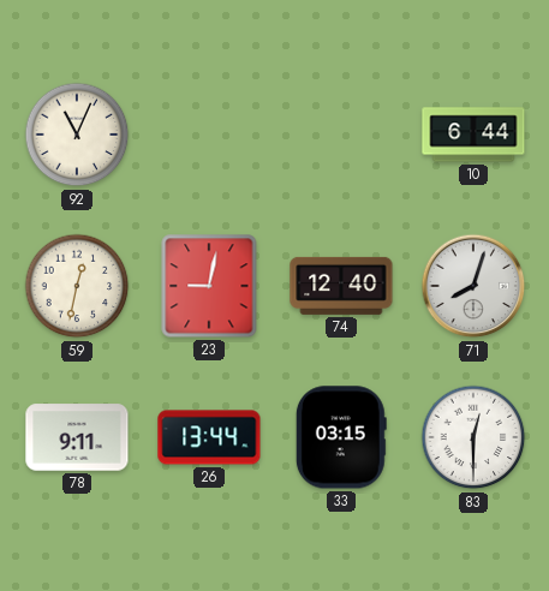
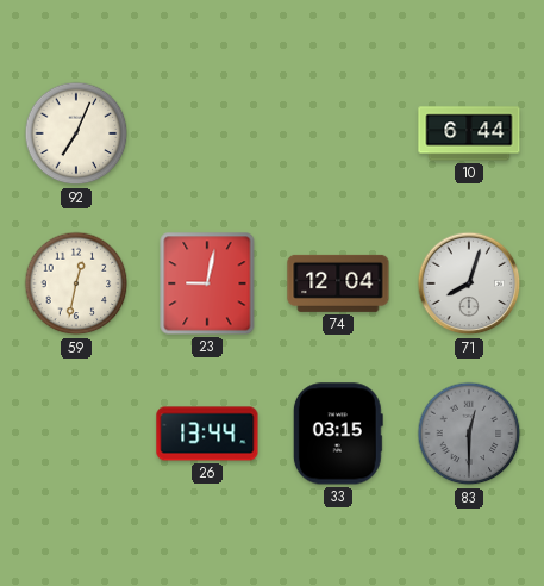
92: 11:04 -> 7:04
74: 12:40 -> 12:04
78: 9:11 -> none
83 dial: white -> grey
